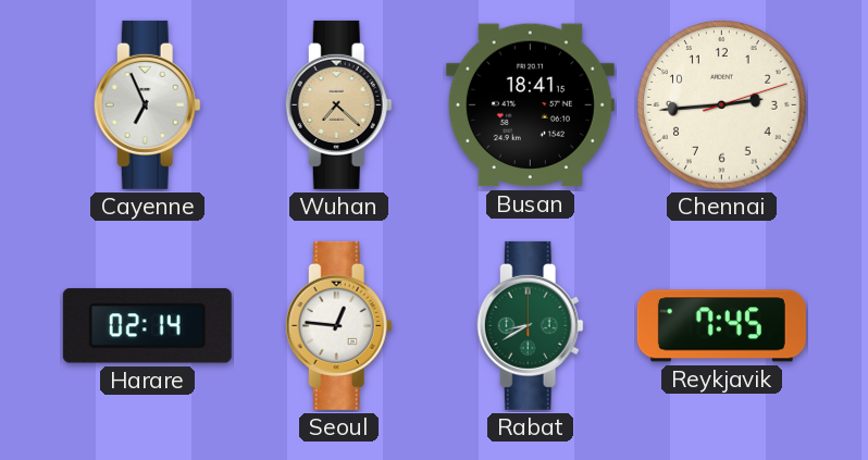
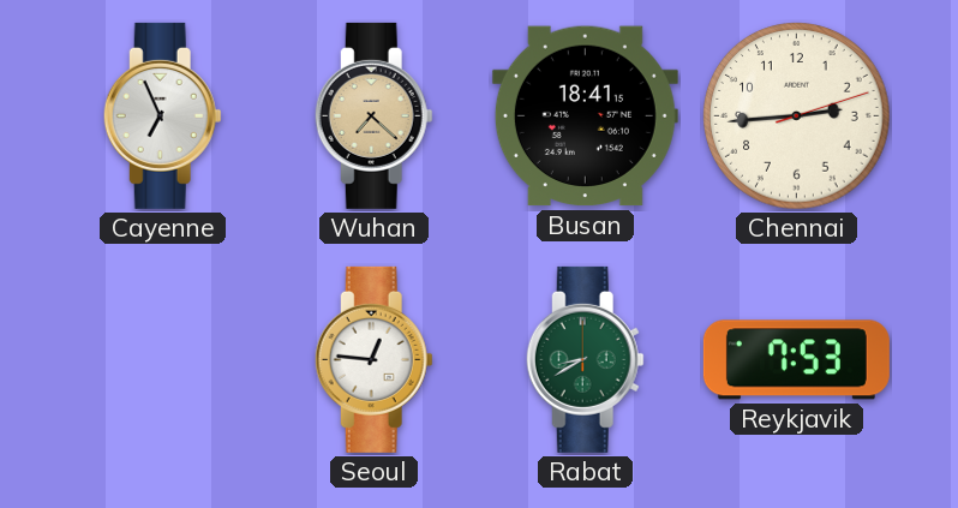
Harare: 02:14 -> none
Reykjavik: 7:45 -> 7:53
